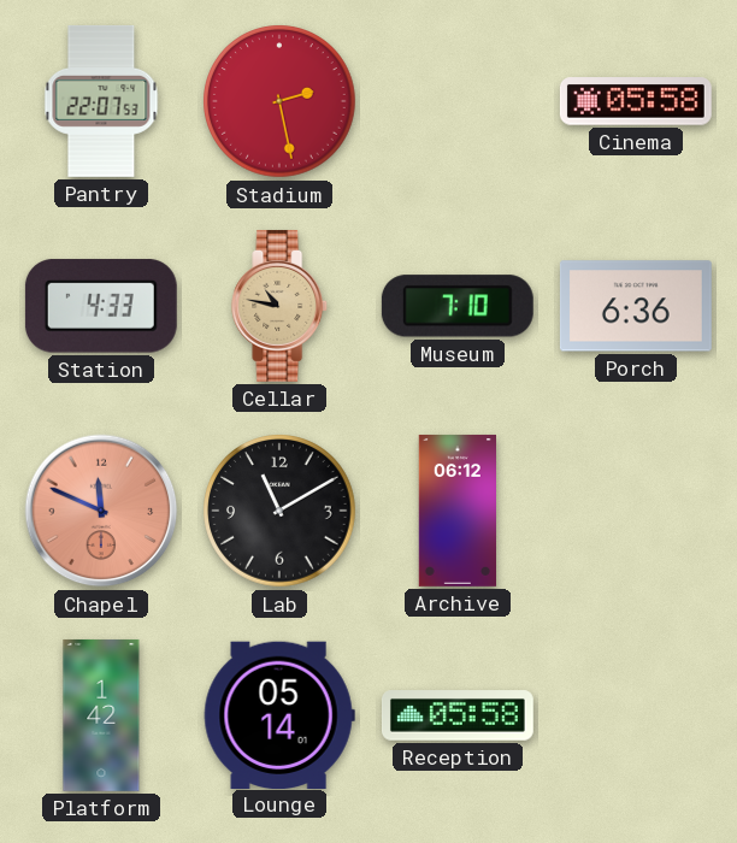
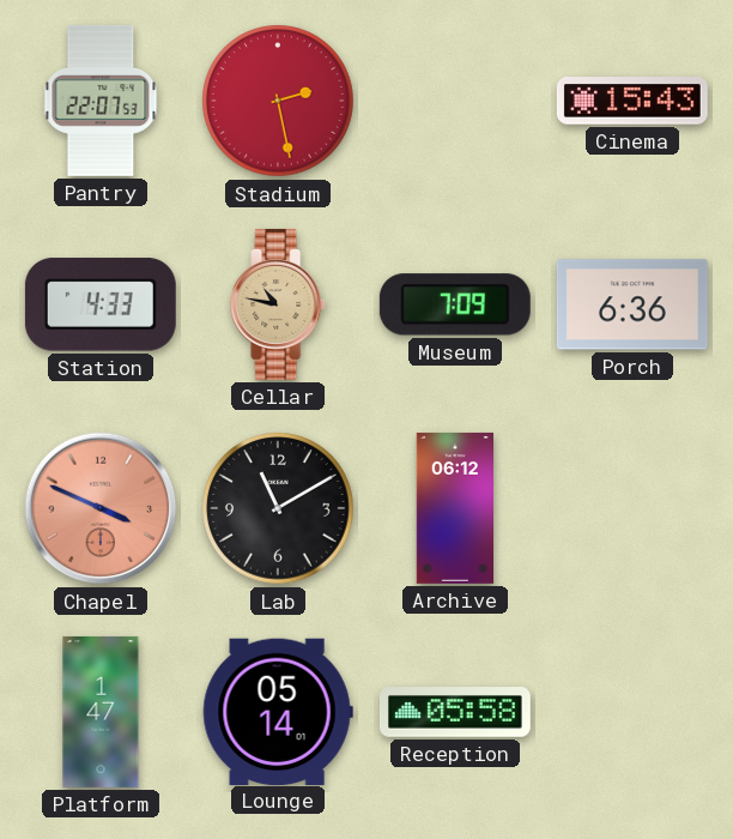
Cinema: 05:58 -> 15:43
Museum: 7:10 -> 7:09
Chapel: 11:49 -> 3:49
Platform: 1:42 -> 1:47
